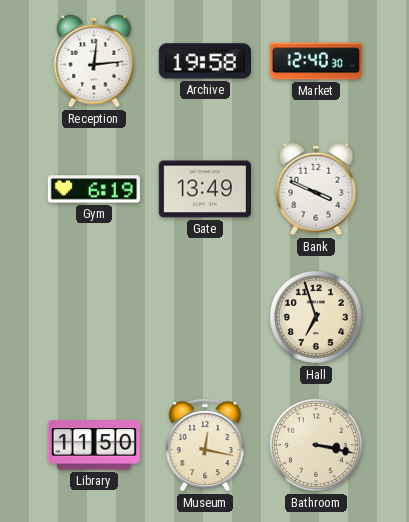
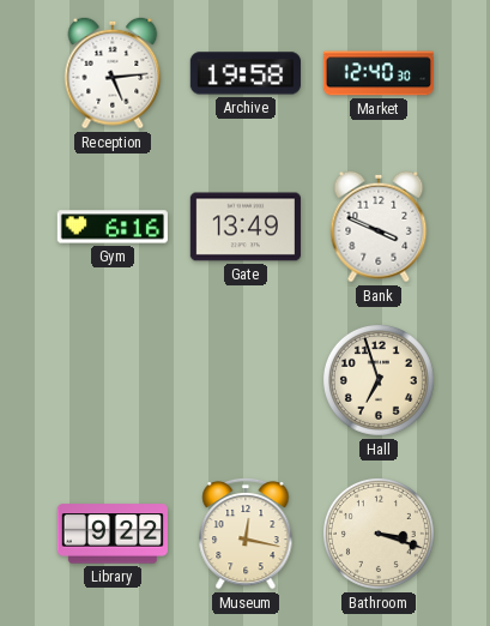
Reception: 12:14 -> 5:14
Gym: 6:19 -> 6:16
Library: 11:50 -> 9:22
Bathroom: 3:17 -> 3:18
